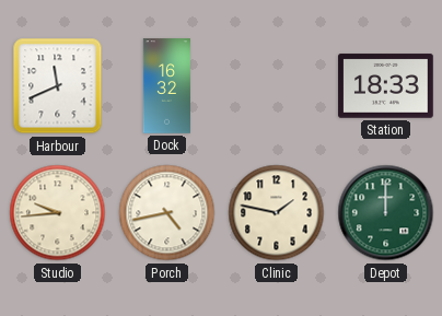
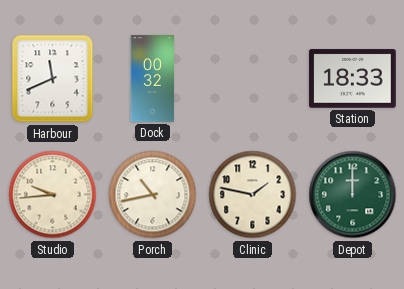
Dock: 16:32 -> 00:32
Porch: 4:43 -> 10:43
